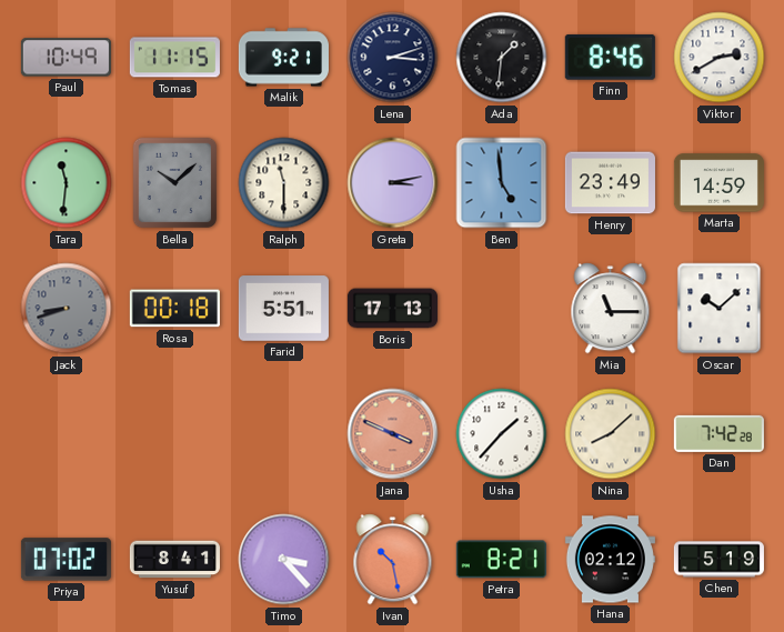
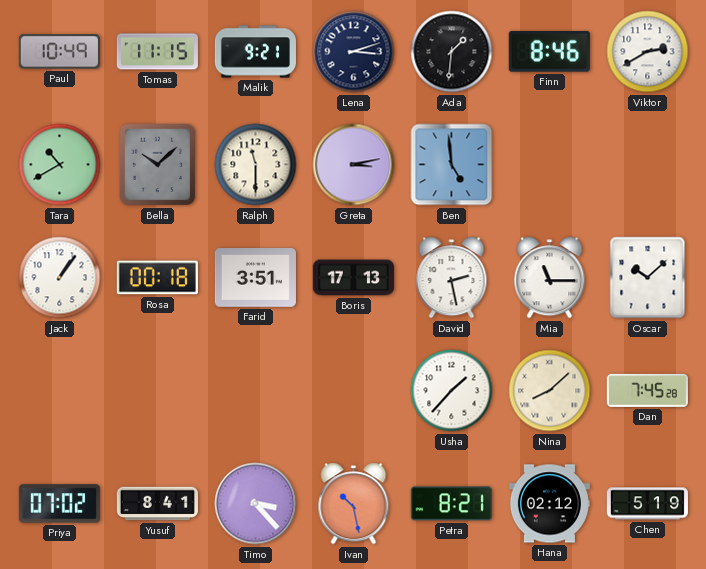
Tara: 11:31 -> 10:40
Henry: 23:49 -> none
Marta: 14:59 -> none
Jack: 8:42 -> 1:06
Jack dial: grey -> white
Farid: 5:51 -> 3:51
David: none -> 2:28
Jana: 3:49 -> none
Dan: 7:42 -> 7:45
